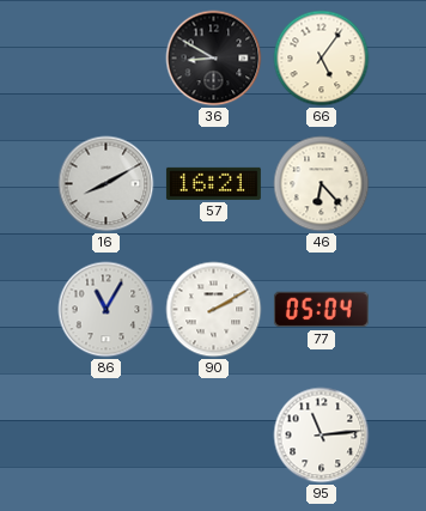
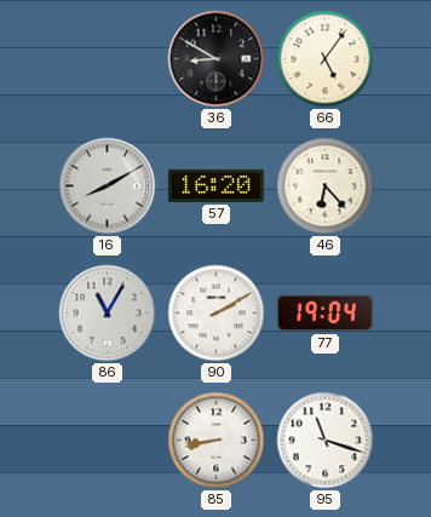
57: 16:21 -> 16:20
77: 05:04 -> 19:04
85: none -> 8:43
95: 11:14 -> 11:18
